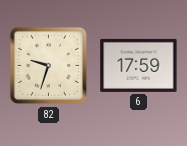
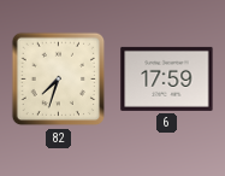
82: 9:33 -> 7:33
